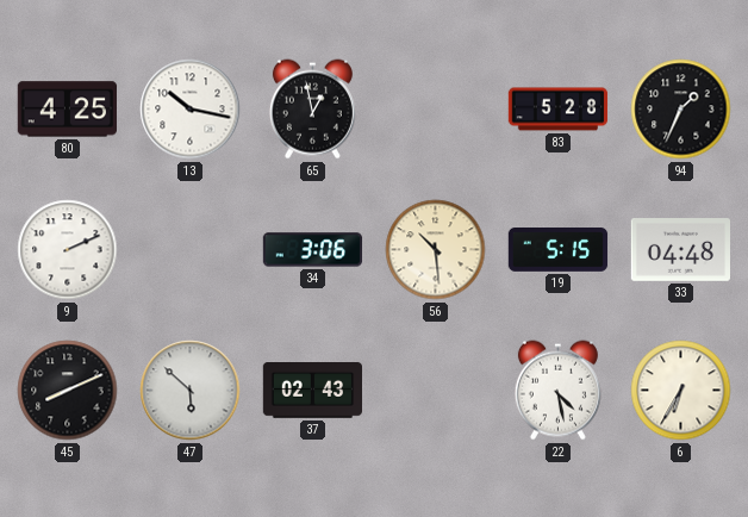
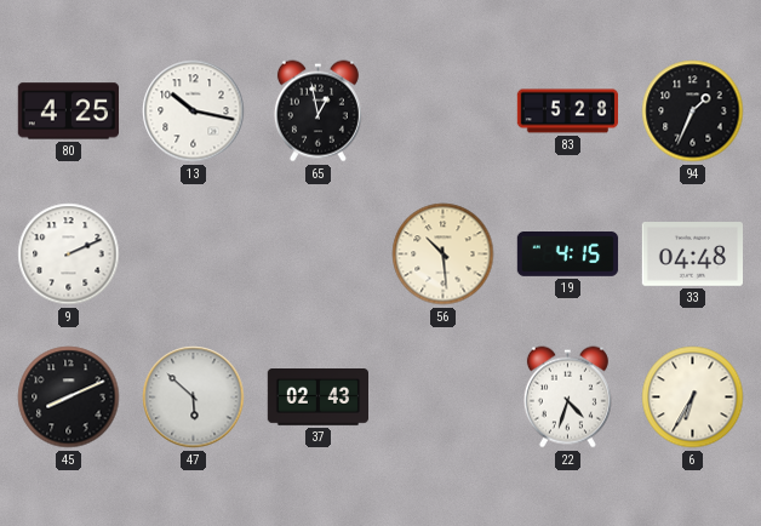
34: 3:06 -> none
19: 5:15 -> 4:15
22: 4:28 -> 4:33
